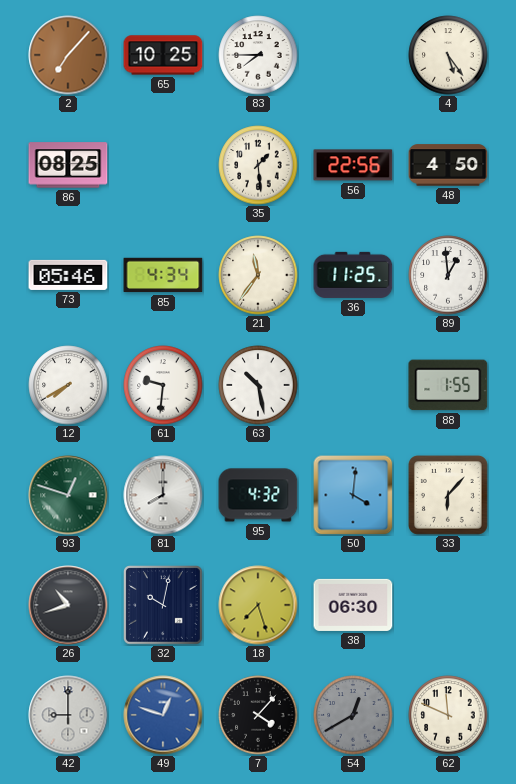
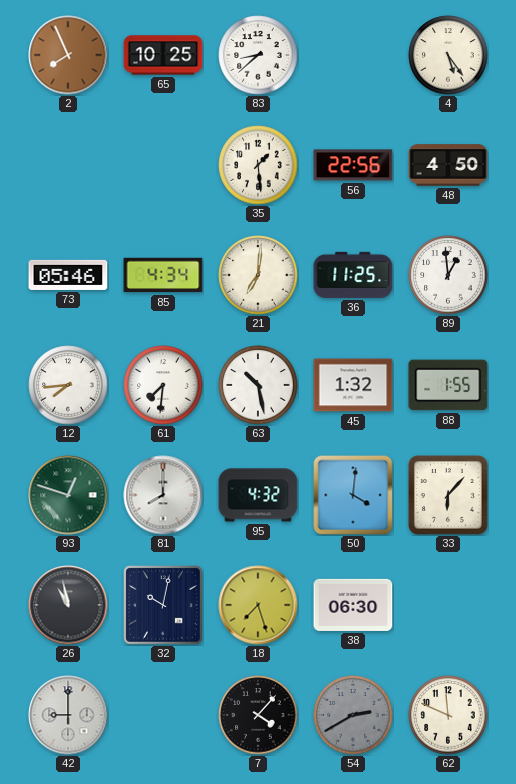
2: 7:07 -> 7:56
83: 7:45 -> 8:38
86: 08:25 -> none
21: 11:36 -> 7:01
12: 7:40 -> 7:44
61: 9:31 -> 7:31
45: none -> 1:32
26: 10:42 -> 10:58
49: 12:48 -> none
54: 12:40 -> 2:40
